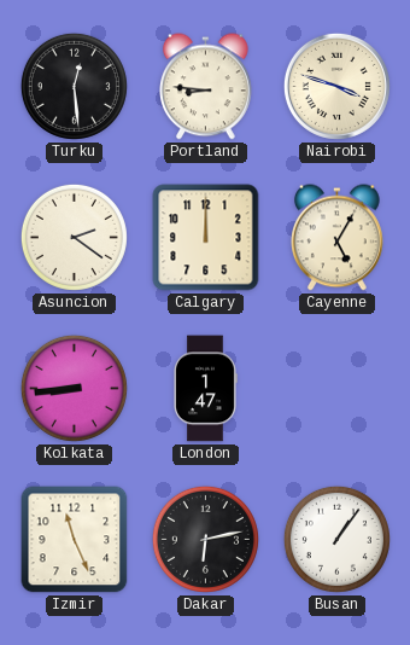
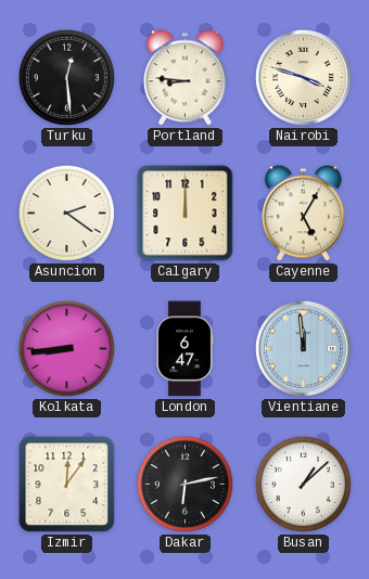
London: 1:47 -> 6:47
Vientiane: none -> 11:59
Izmir: 11:26 -> 12:06
Busan: 1:06 -> 1:08
